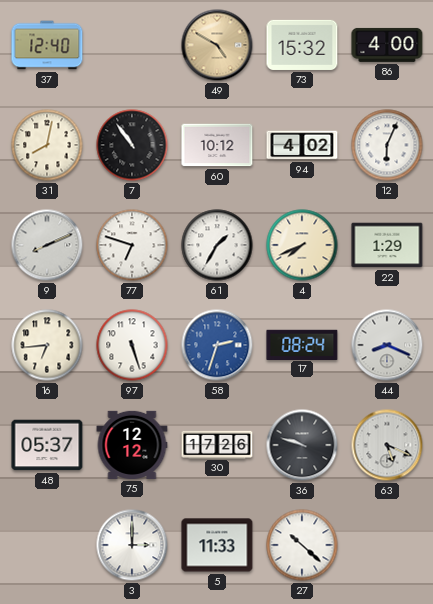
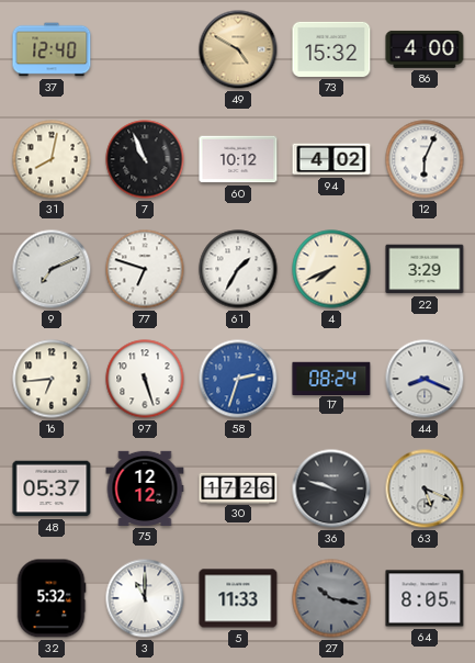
7: 10:54 -> 10:56
9: 8:11 -> 7:11
22: 1:29 -> 3:29
32: none -> 5:32
3: 3:00 -> 11:00
27: 10:22 -> 10:17
27 dial: white -> grey
64: none -> 8:05
